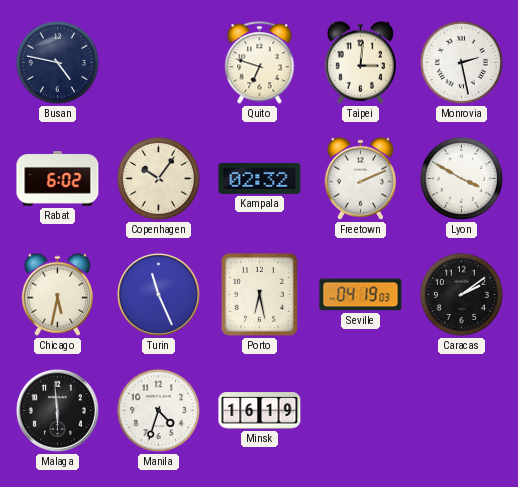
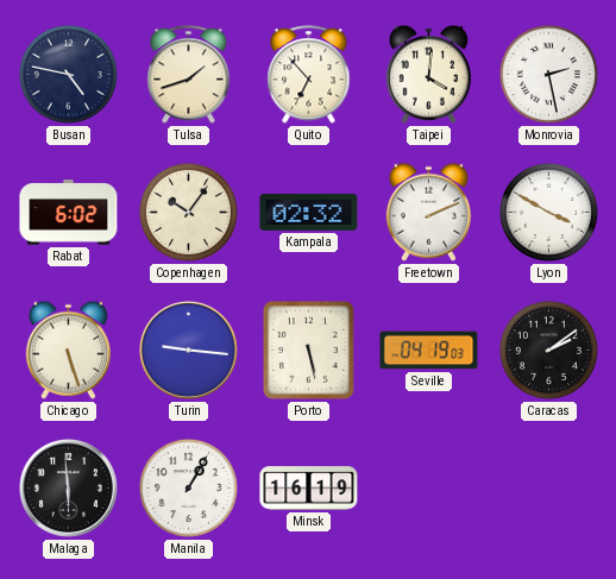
Tulsa: none -> 1:42
Quito: 6:48 -> 6:53
Taipei: 3:01 -> 4:01
Chicago: 5:32 -> 5:27
Turin: 11:26 -> 9:16
Porto: 6:28 -> 5:28
Manila: 4:33 -> 1:05
